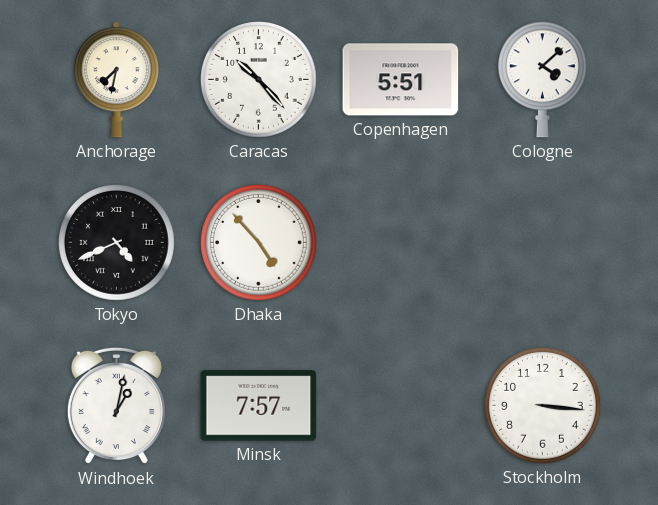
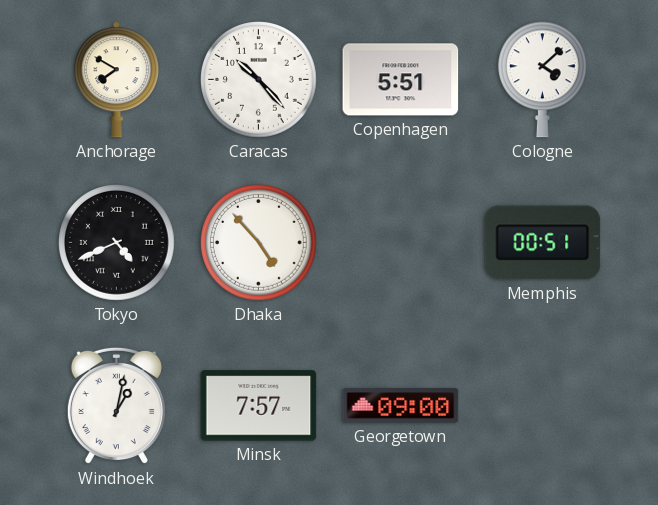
Anchorage: 7:32 -> 7:50
Memphis: none -> 00:51
Georgetown: none -> 09:00
Stockholm: 3:16 -> none
